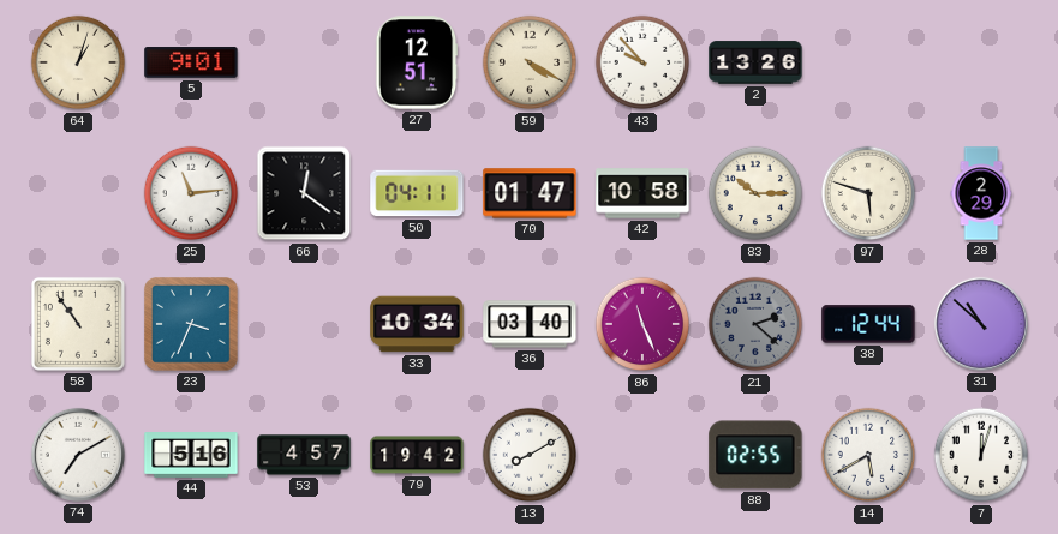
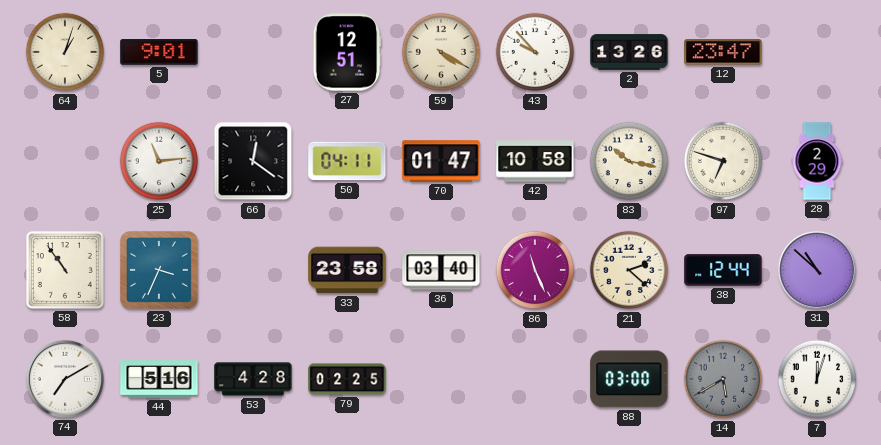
12: none -> 23:47
83: 10:15 -> 10:17
97: 5:48 -> 6:48
33: 10:34 -> 23:58
21 dial: grey -> cream
53: 4:57 -> 4:28
79: 19:42 -> 02:25
13: 8:10 -> none
88: 02:55 -> 03:00
14 dial: white -> grey
